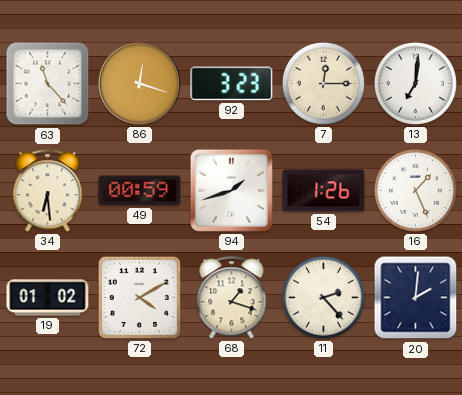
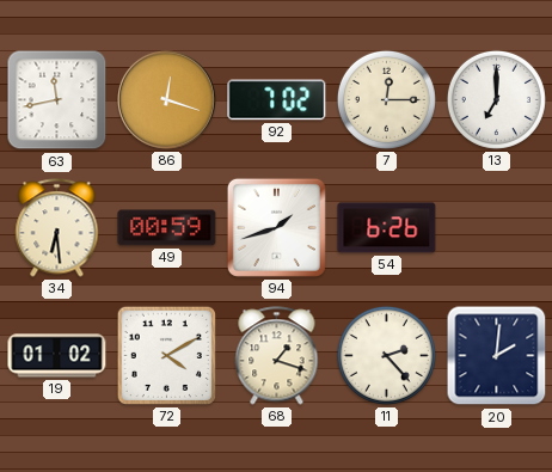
63: 11:23 -> 11:43
92: 3:23 -> 7:02
13: 7:01 -> 7:00
54: 1:26 -> 6:26
16: 1:26 -> none
